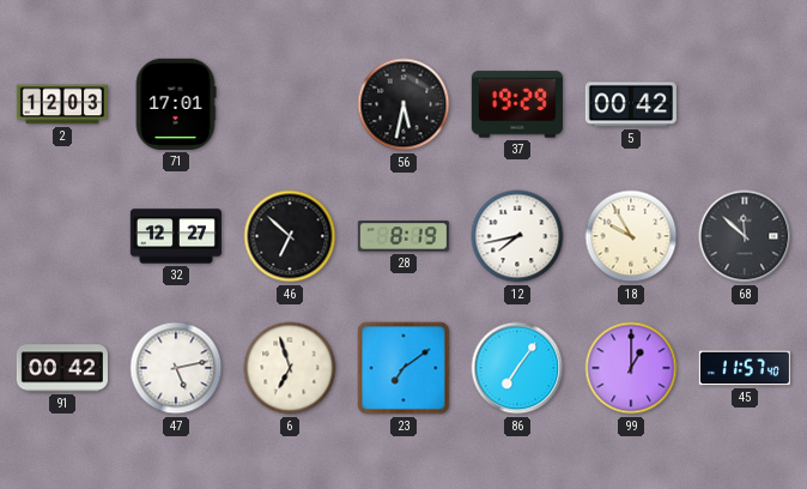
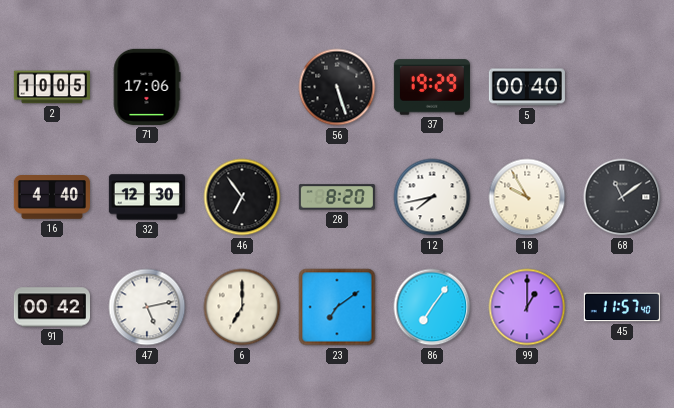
2: 12:03 -> 10:05
71: 17:01 -> 17:06
56: 5:32 -> 5:27
5: 00:42 -> 00:40
16: none -> 4:40
32: 12:27 -> 12:30
46: 6:52 -> 6:54
28: 8:19 -> 8:20
68: 11:52 -> 11:09
6: 6:57 -> 7:00
